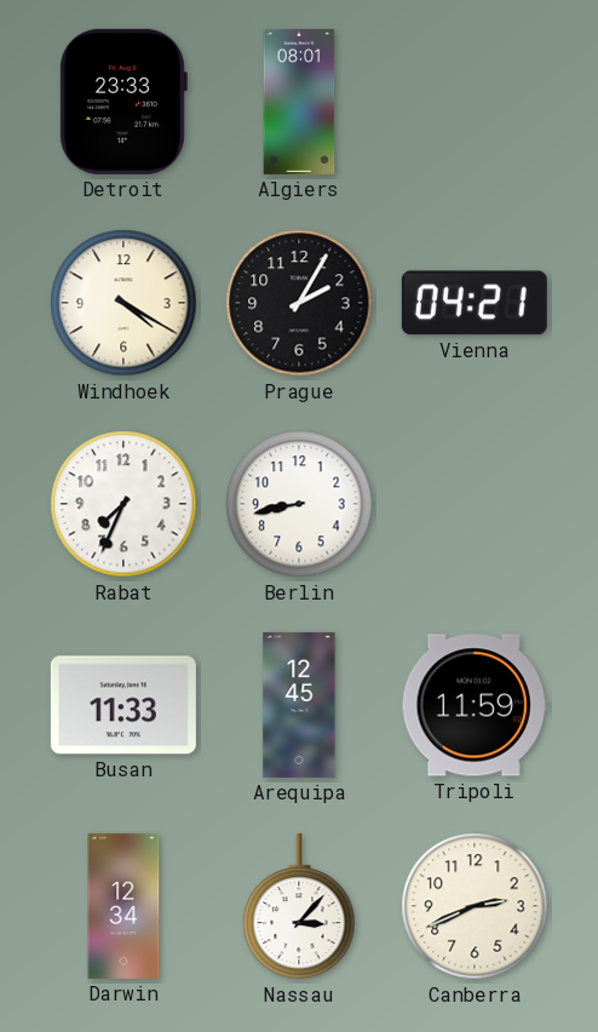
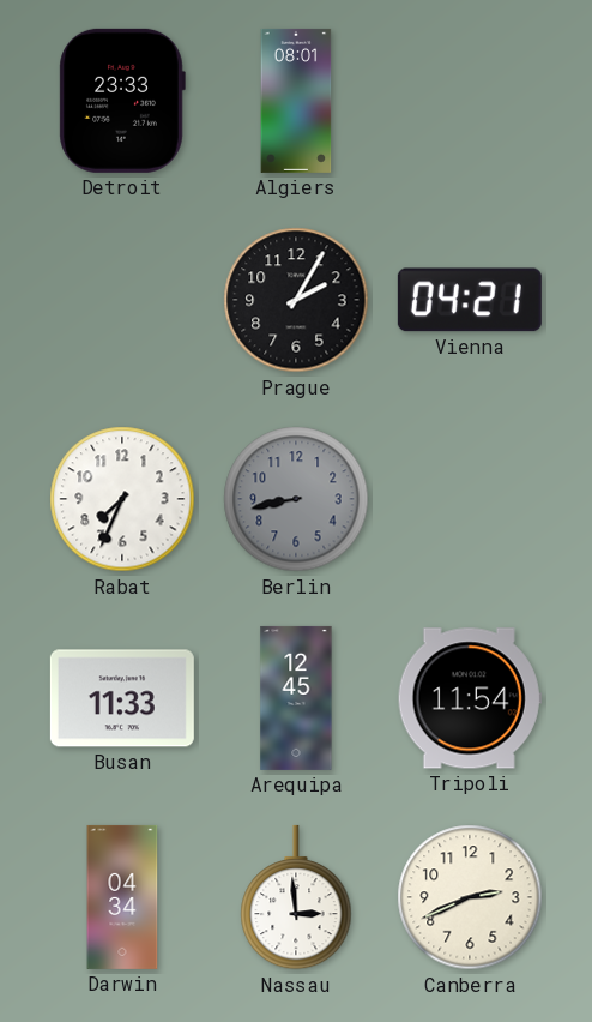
Windhoek: 4:20 -> none
Berlin dial: white -> grey
Tripoli: 11:59 -> 11:54
Darwin: 12:34 -> 04:34
Nassau: 3:07 -> 2:59
